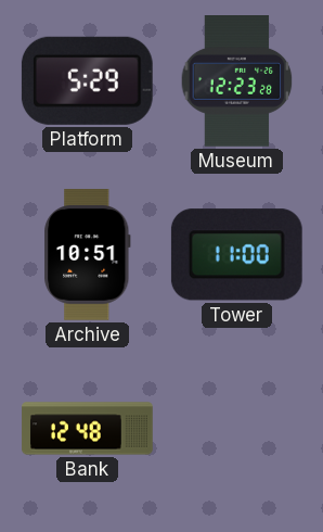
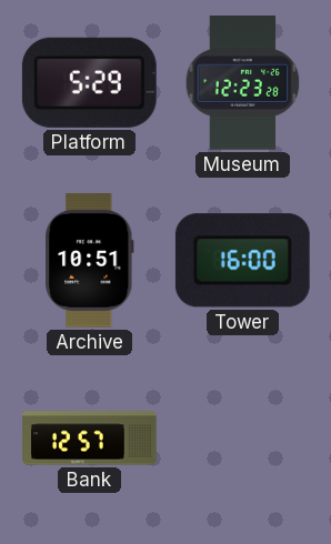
Tower: 11:00 -> 16:00
Bank: 12:48 -> 12:57
